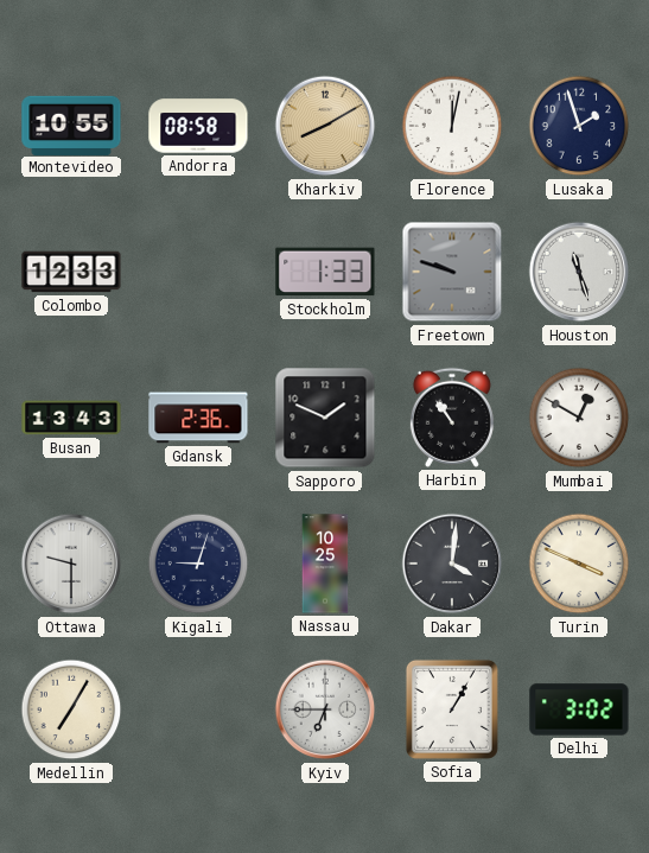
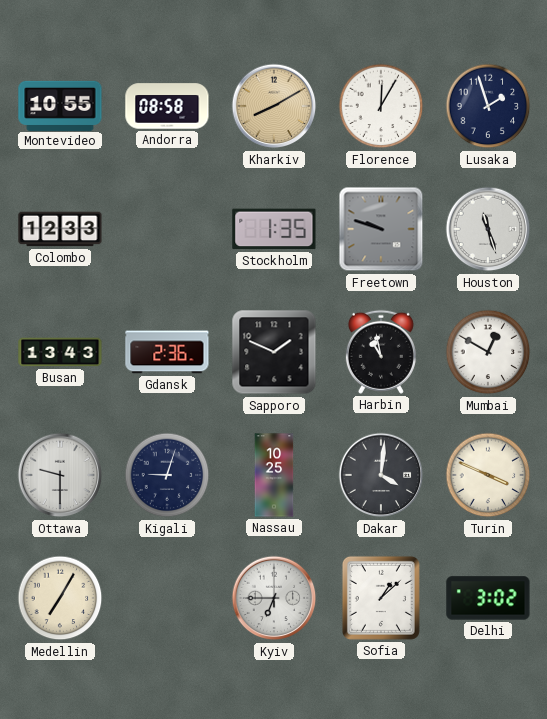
Florence: 12:02 -> 12:05
Stockholm: 1:33 -> 1:35
Harbin: 10:54 -> 10:58
Sofia: 1:05 -> 1:08
